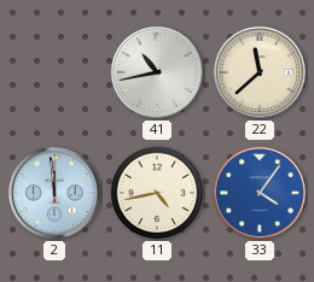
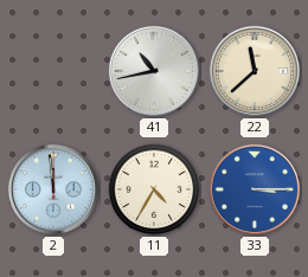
11: 4:43 -> 4:35
33: 4:06 -> 3:15
